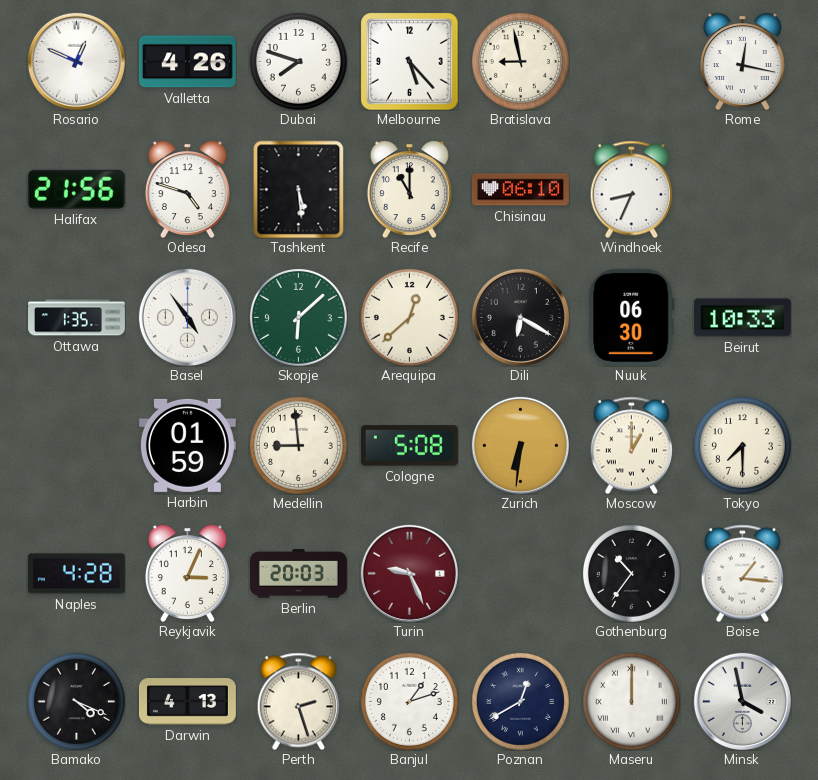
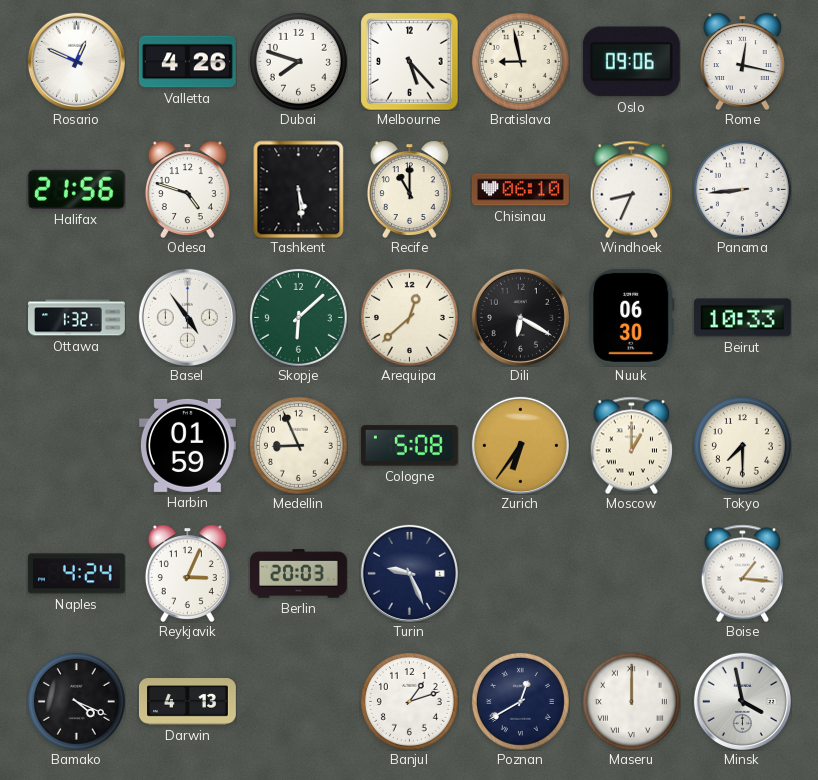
Oslo: none -> 09:06
Panama: none -> 8:44
Ottawa: 1:35 -> 1:32
Medellin: 8:59 -> 8:56
Zurich: 6:31 -> 6:36
Naples: 4:28 -> 4:24
Turin dial: burgundy -> navy
Gothenburg: 10:36 -> none
Perth: 2:27 -> none
